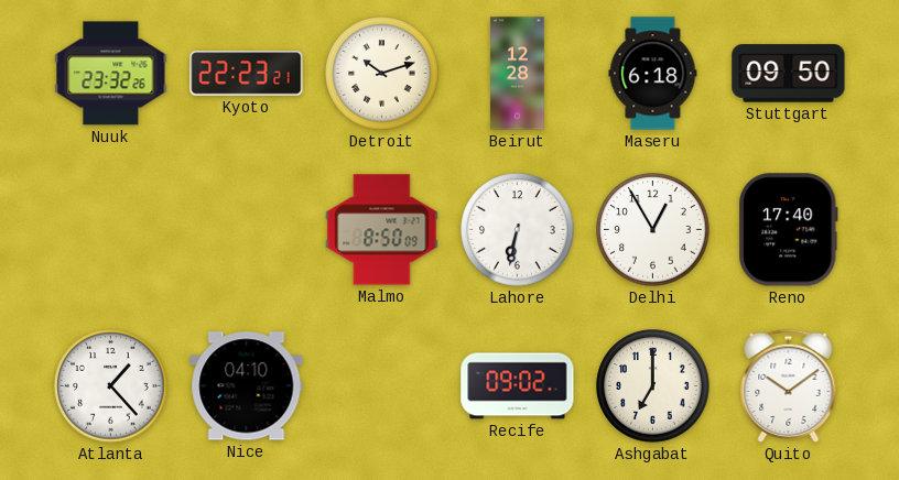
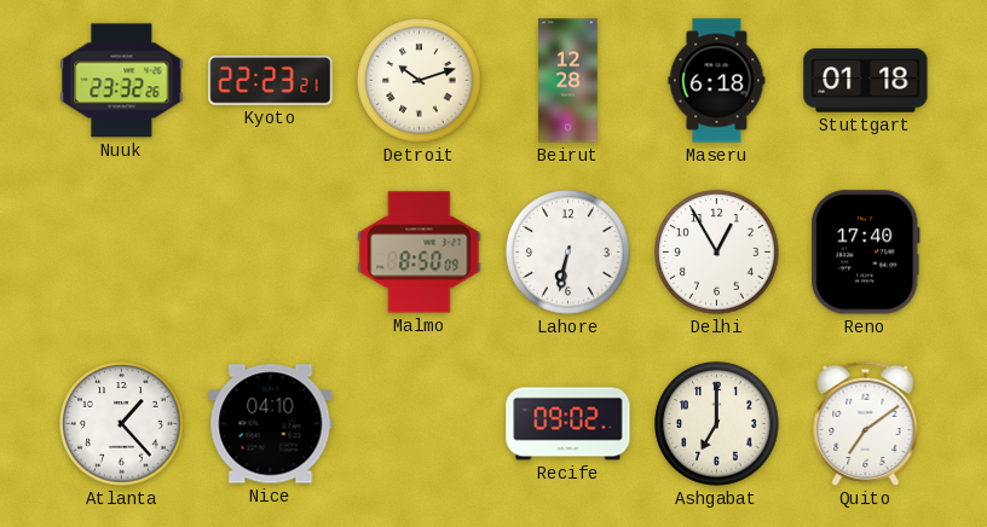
Stuttgart: 09:50 -> 01:18
Quito: 10:09 -> 7:09
